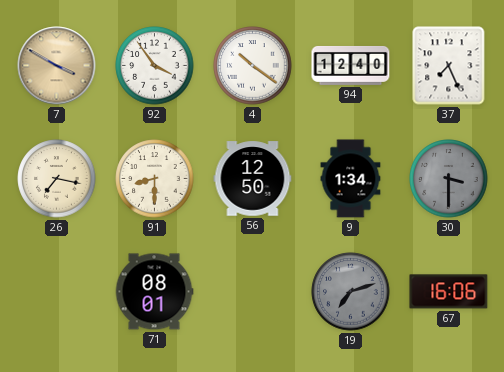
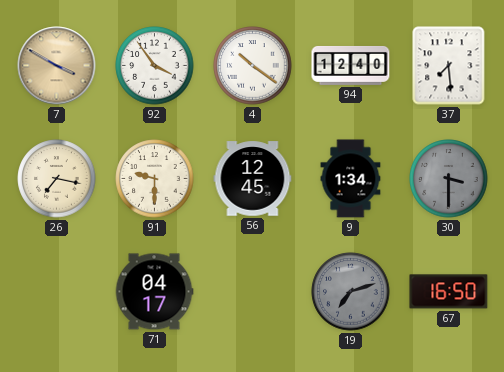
37: 7:26 -> 7:29
91: 8:30 -> 9:30
56: 12:50 -> 12:45
71: 08:01 -> 04:17
67: 16:06 -> 16:50
